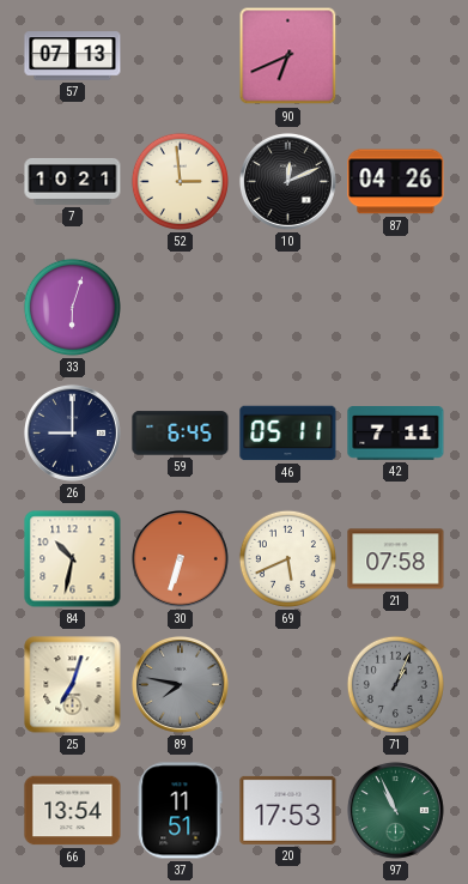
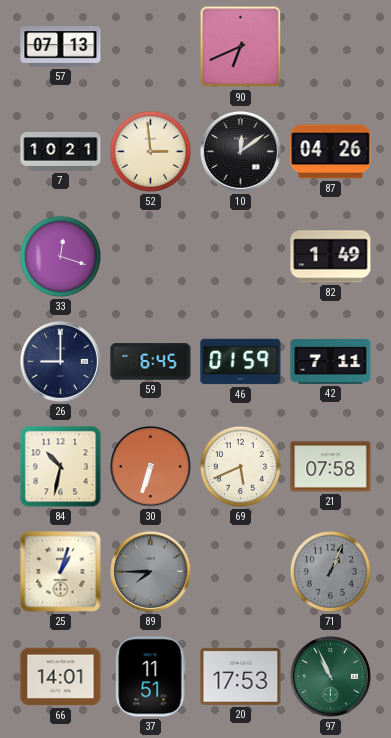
10: 12:11 -> 12:09
33: 6:03 -> 12:18
82: none -> 1:49
46: 05:11 -> 01:59
25: 7:03 -> 1:03
89: 7:47 -> 7:45
66: 13:54 -> 14:01
